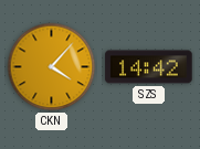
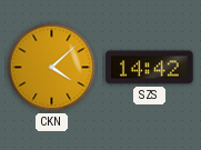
CKN: 4:07 -> 4:08
